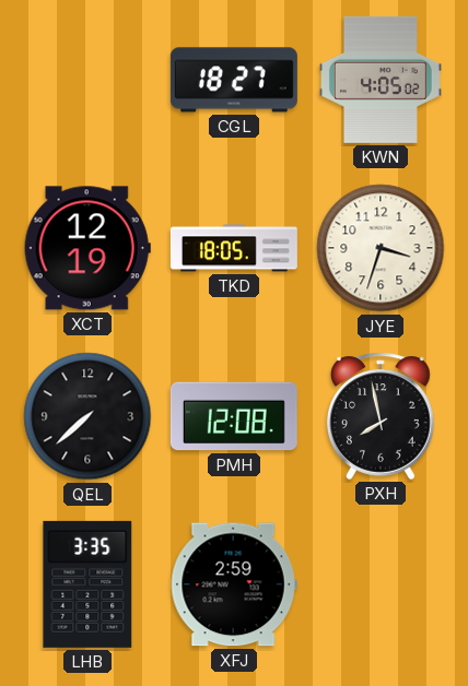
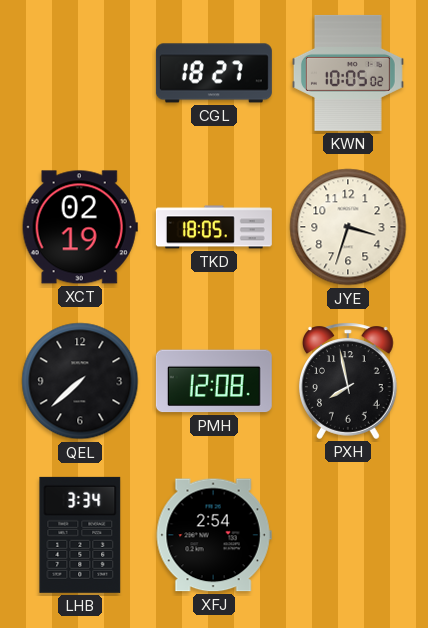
KWN: 4:05 -> 10:05
XCT: 12:19 -> 02:19
LHB: 3:35 -> 3:34
XFJ: 2:59 -> 2:54
